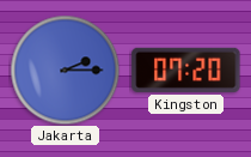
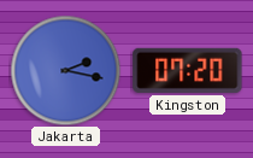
Jakarta: 2:15 -> 2:17
